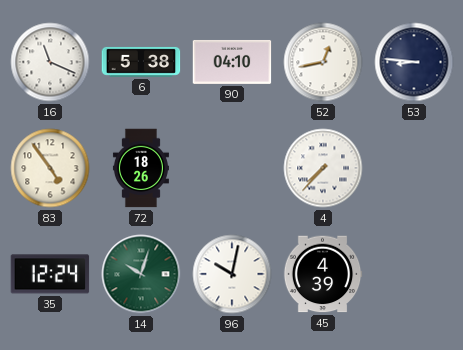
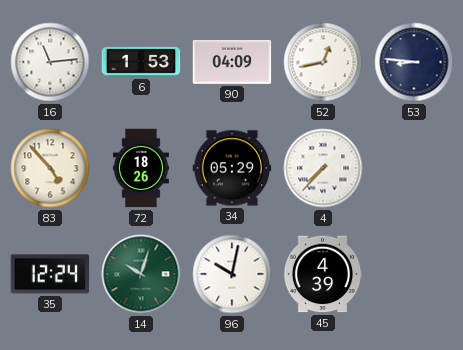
16: 11:19 -> 11:14
6: 5:38 -> 1:53
90: 04:10 -> 04:09
83: 4:54 -> 4:53
34: none -> 05:29
